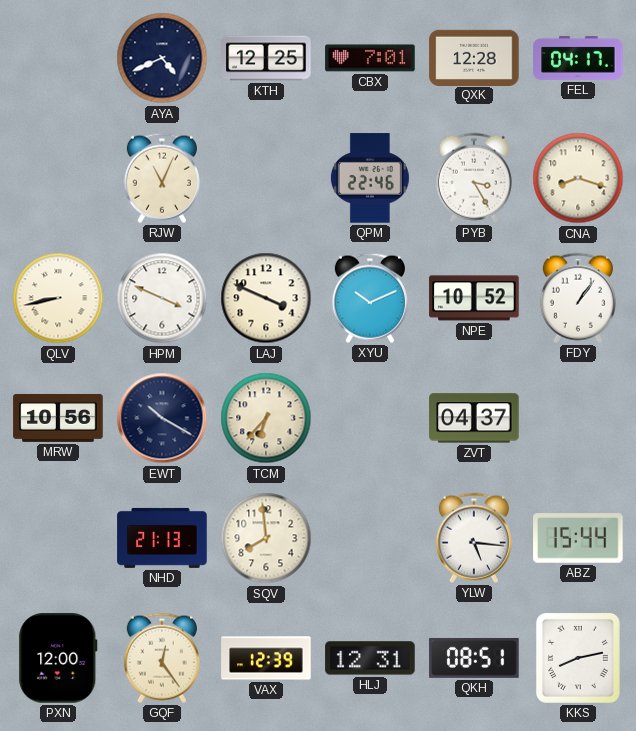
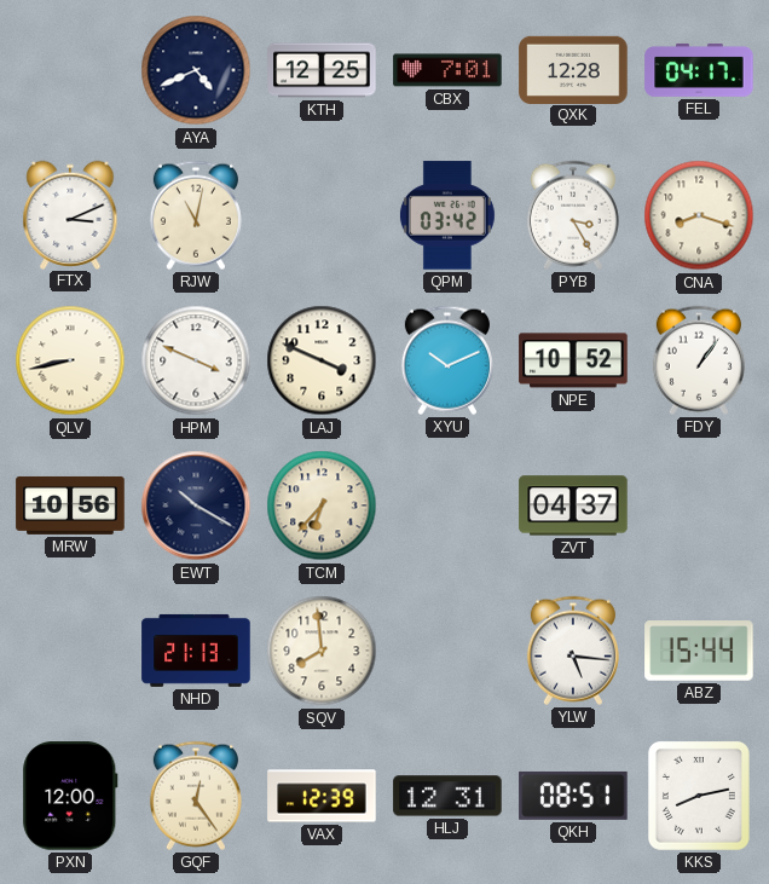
FTX: none -> 3:11
RJW: 11:04 -> 11:02
QPM: 22:46 -> 03:42
